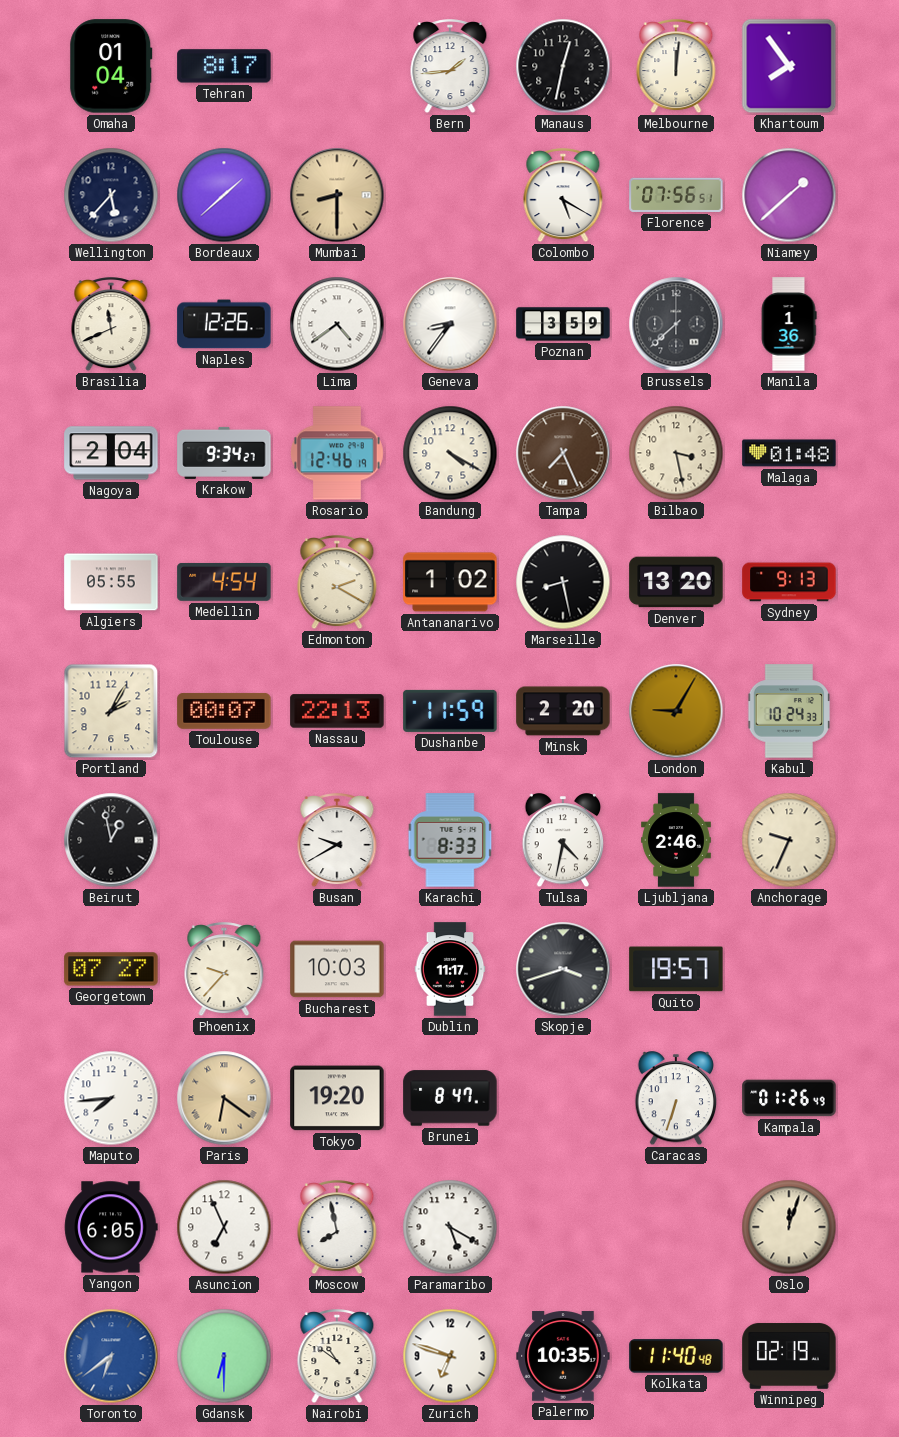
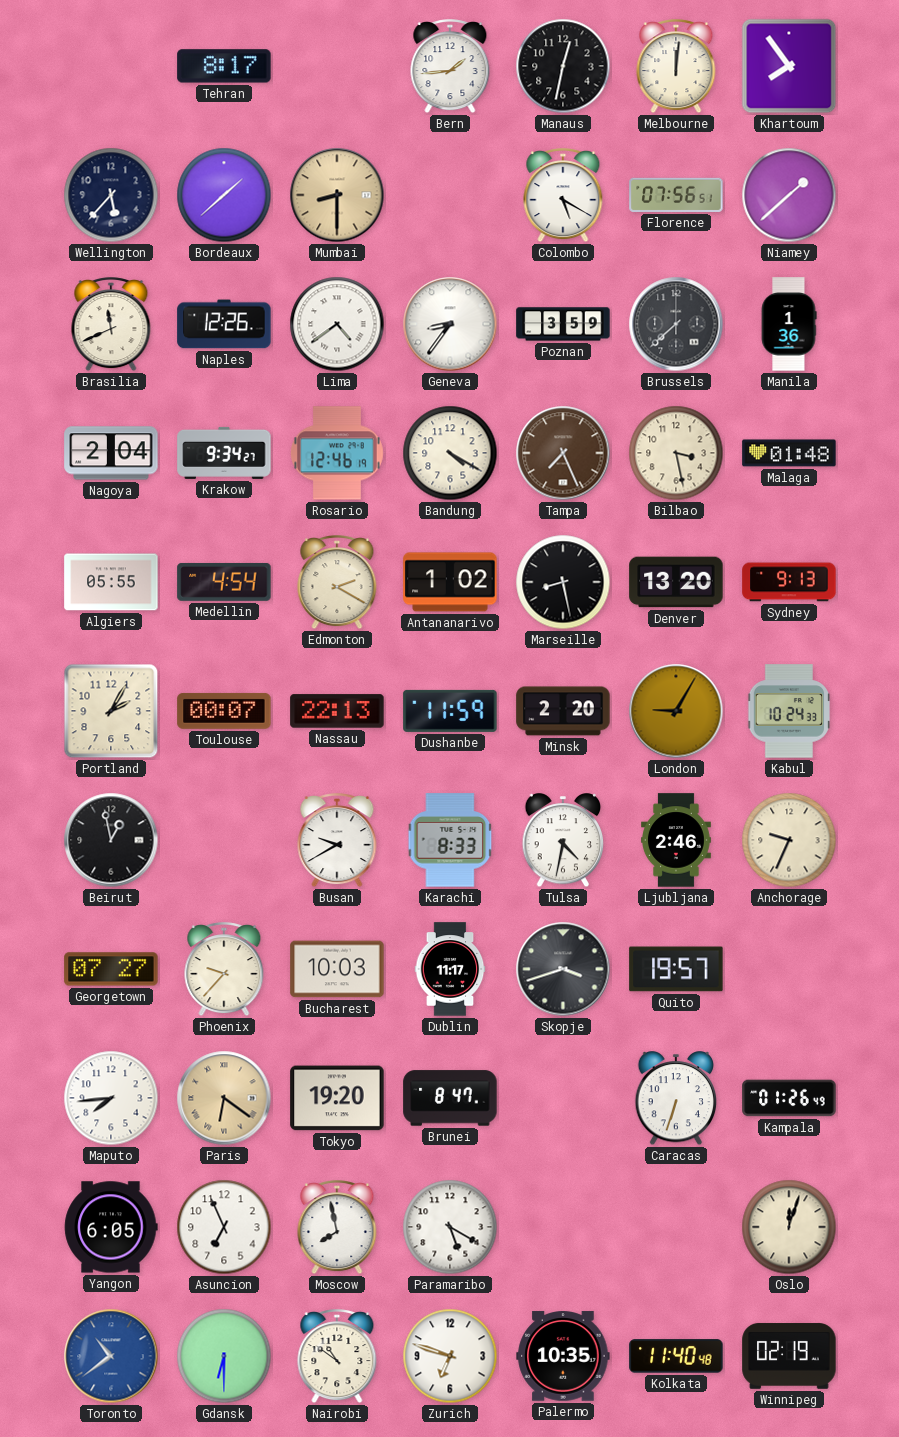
Omaha: 01:04 -> none
Toronto: 6:39 -> 10:39
